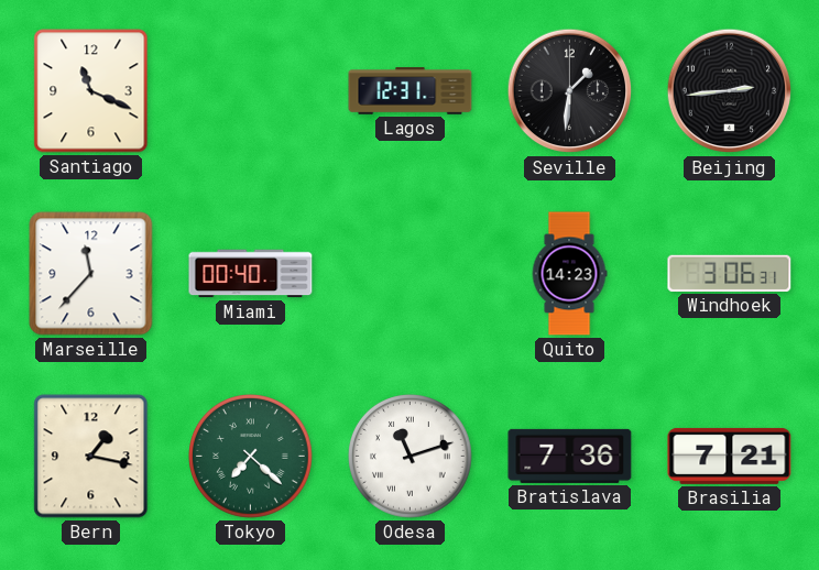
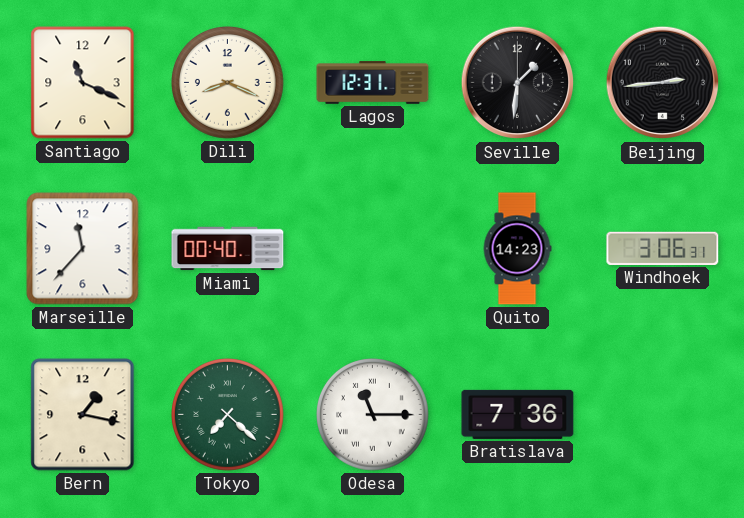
Dili: none -> 8:19
Odesa: 11:12 -> 11:15
Brasilia: 7:21 -> none
